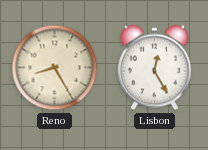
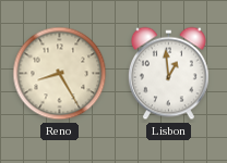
Lisbon: 12:25 -> 12:59
